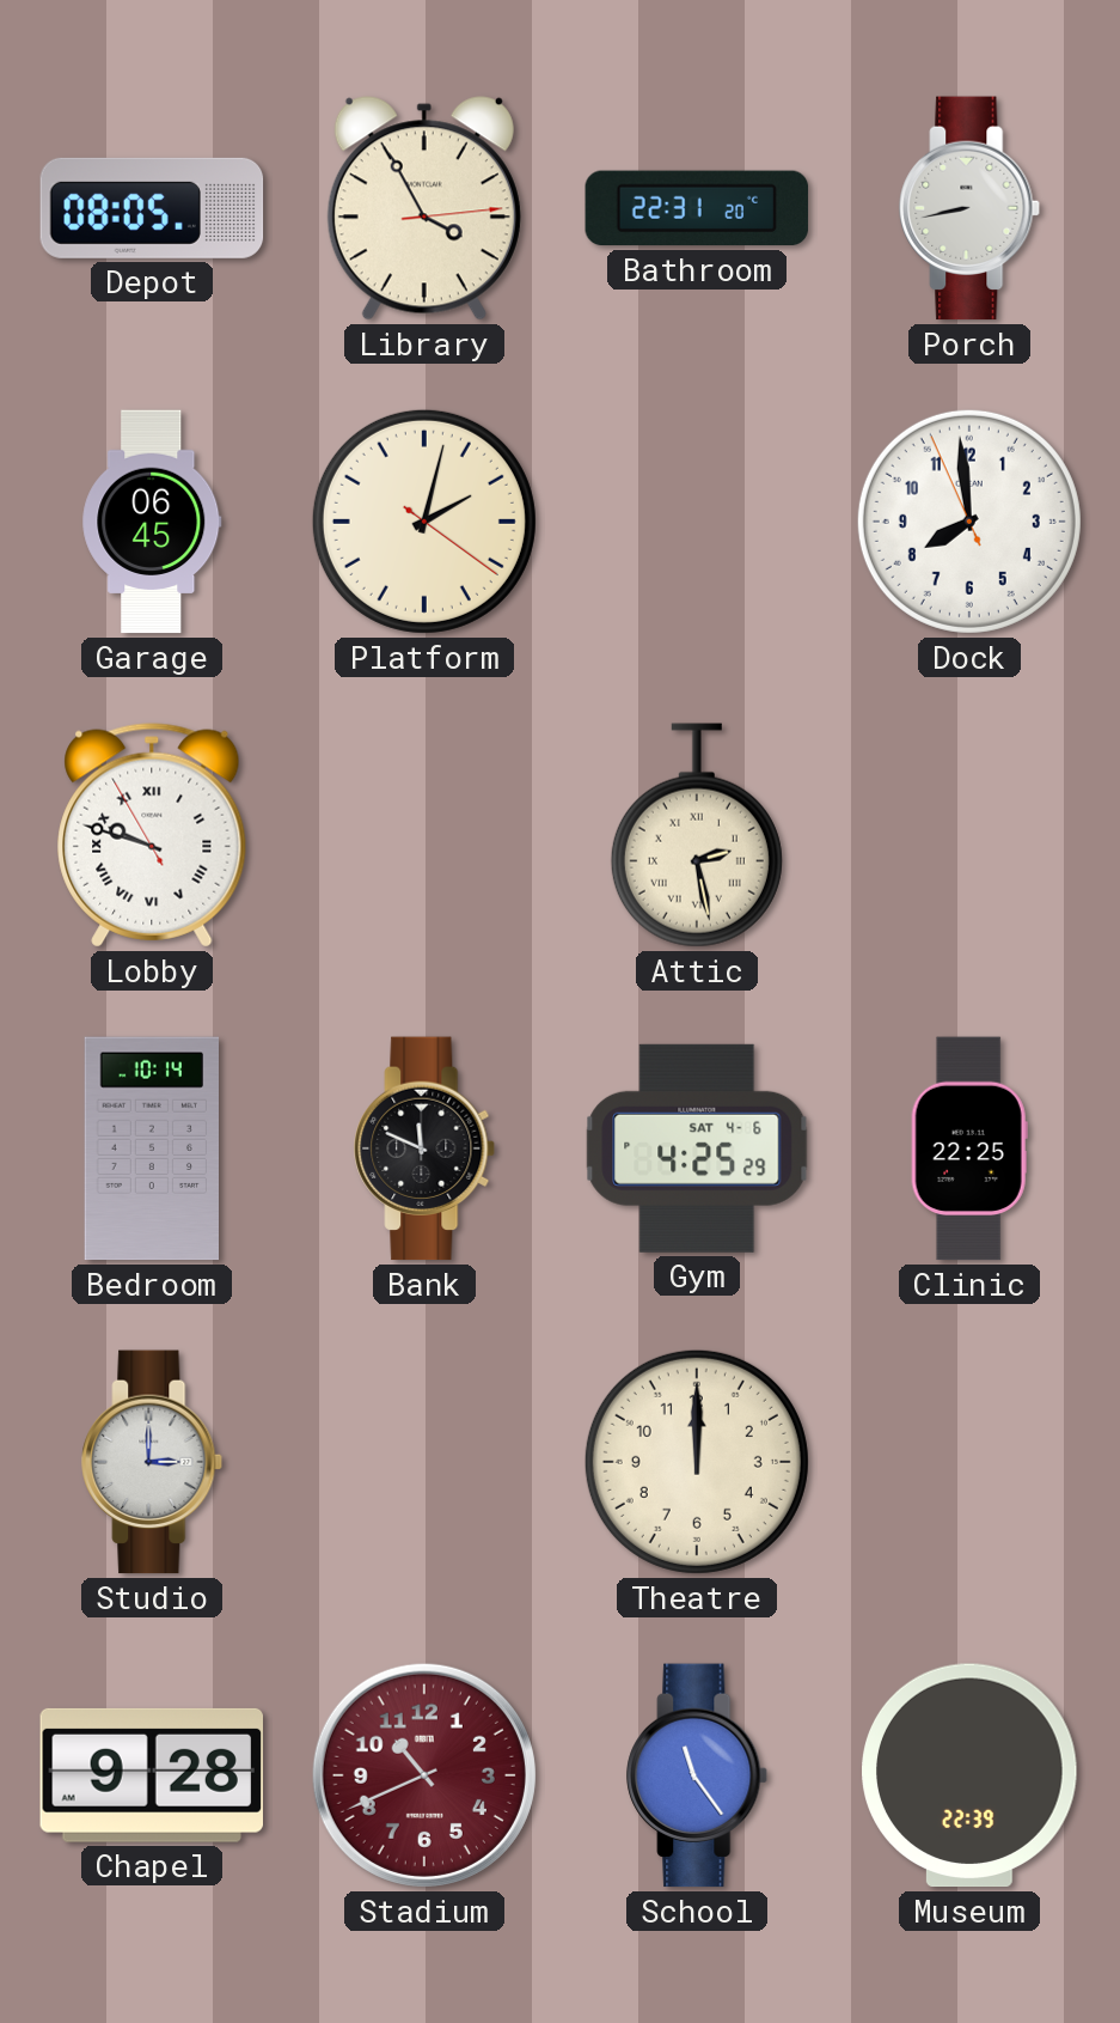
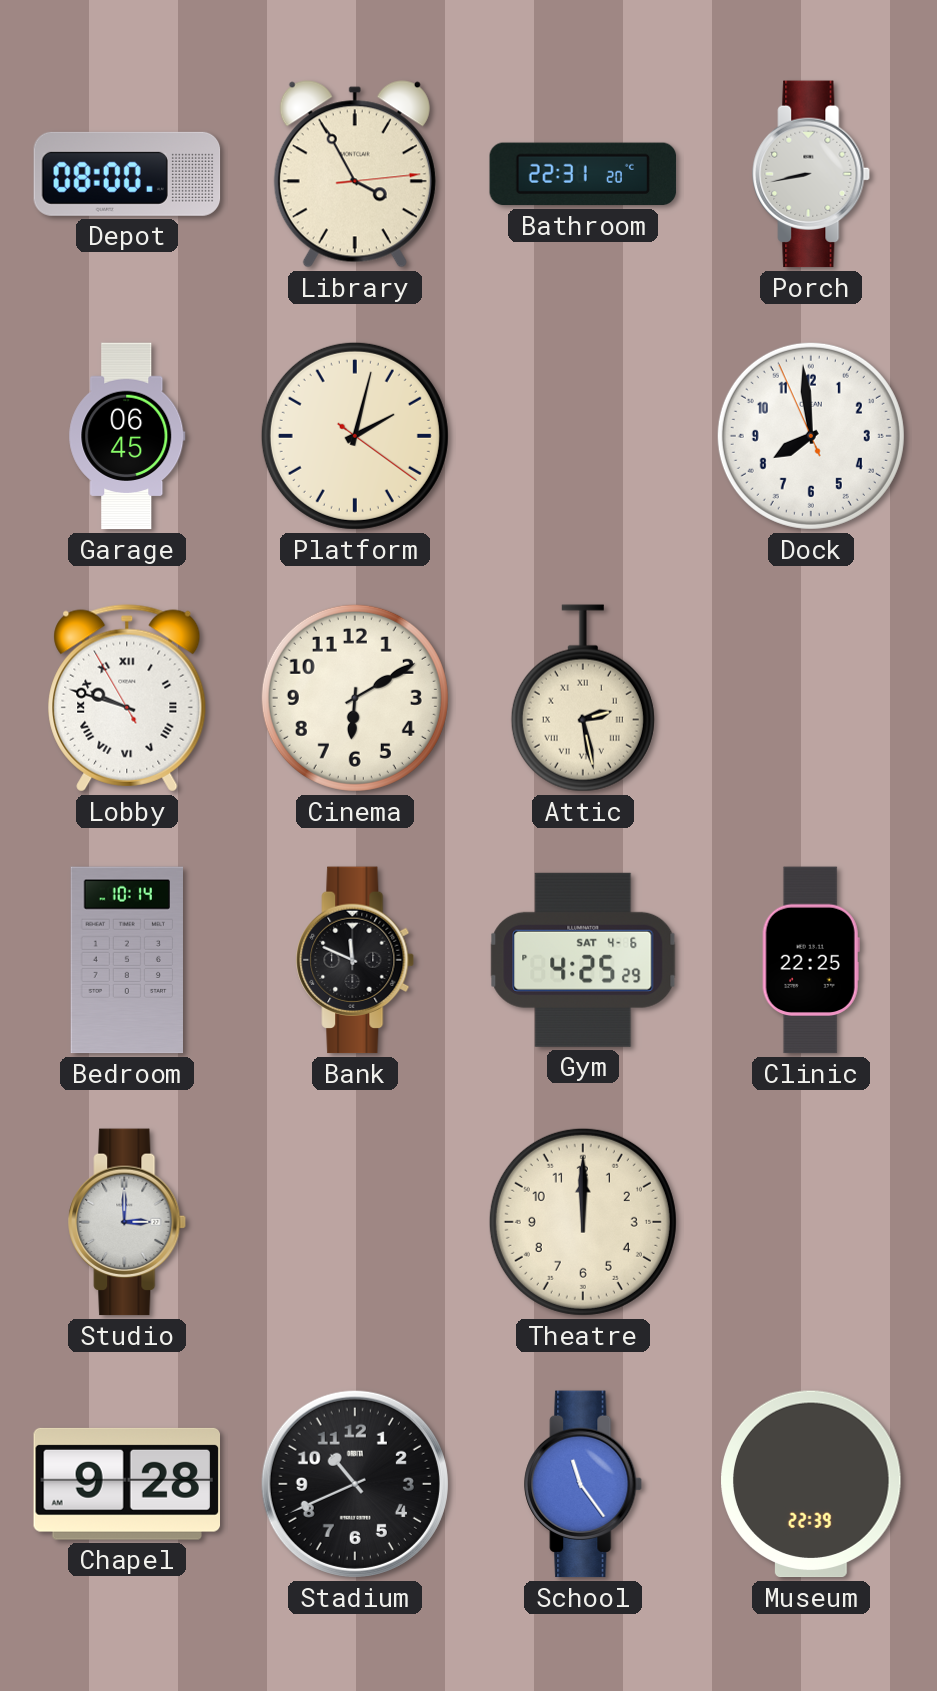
Depot: 08:05 -> 08:00
Cinema: none -> 6:10
Stadium dial: burgundy -> black
